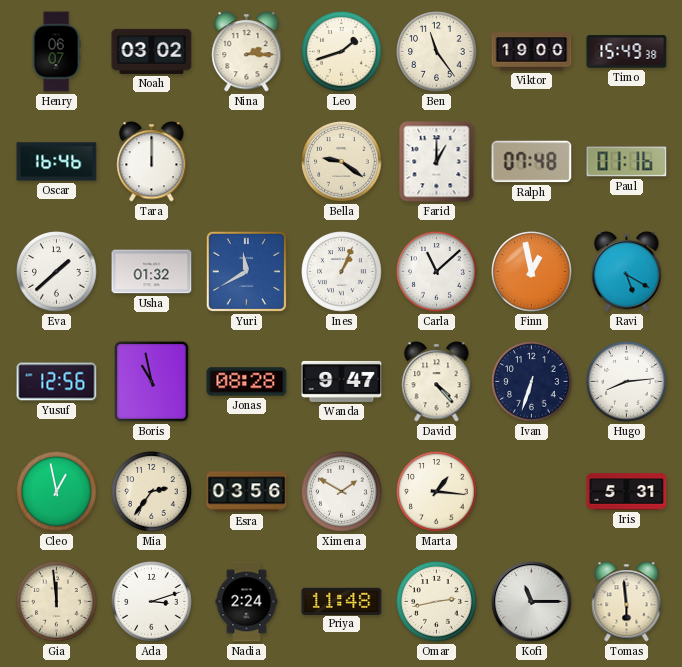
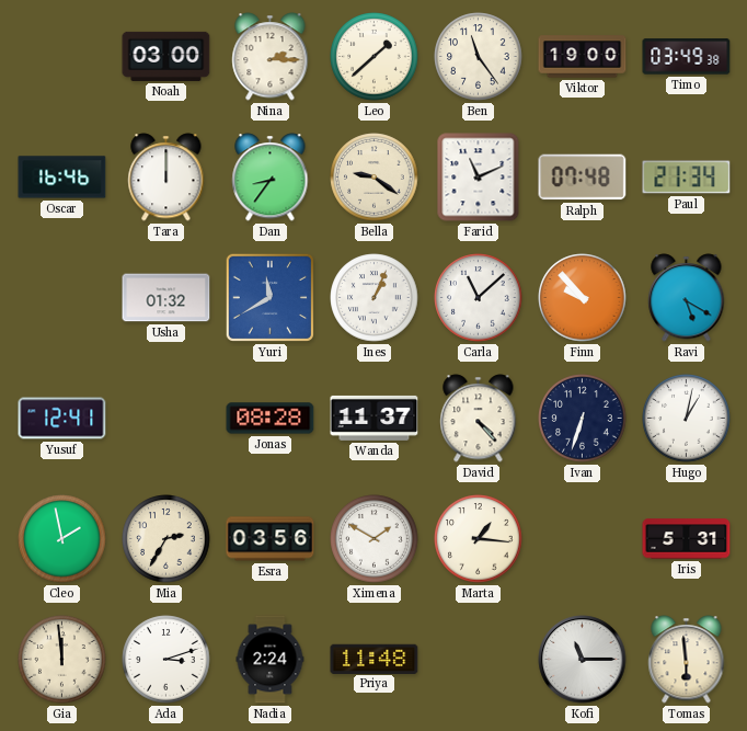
Henry: 06:07 -> none
Noah: 03:02 -> 03:00
Leo: 1:42 -> 1:38
Timo: 15:49 -> 03:49
Dan: none -> 8:36
Farid: 1:00 -> 11:11
Paul: 01:16 -> 21:34
Eva: 1:38 -> none
Finn: 12:58 -> 9:53
Yusuf: 12:56 -> 12:41
Boris: 10:58 -> none
Wanda: 9:47 -> 11:37
Hugo: 8:14 -> 1:02
Cleo: 12:58 -> 1:58
Mia: 2:36 -> 2:35
Omar: 2:43 -> none
